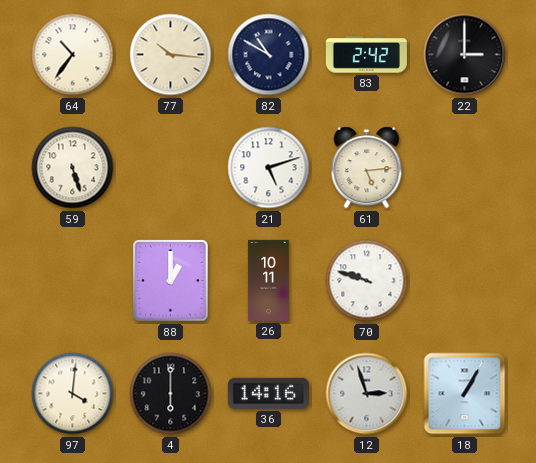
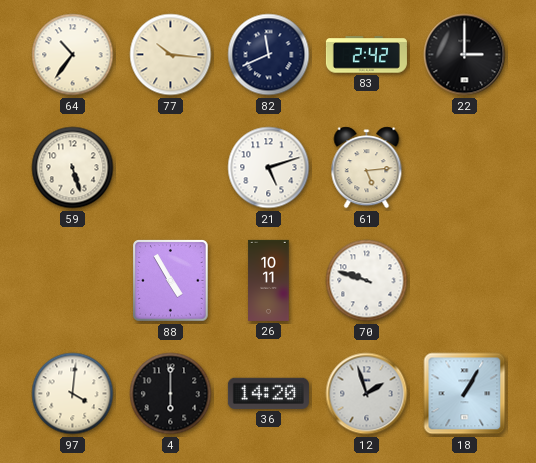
82: 10:50 -> 11:41
88: 1:00 -> 4:55
36: 14:16 -> 14:20
12: 2:57 -> 1:57
